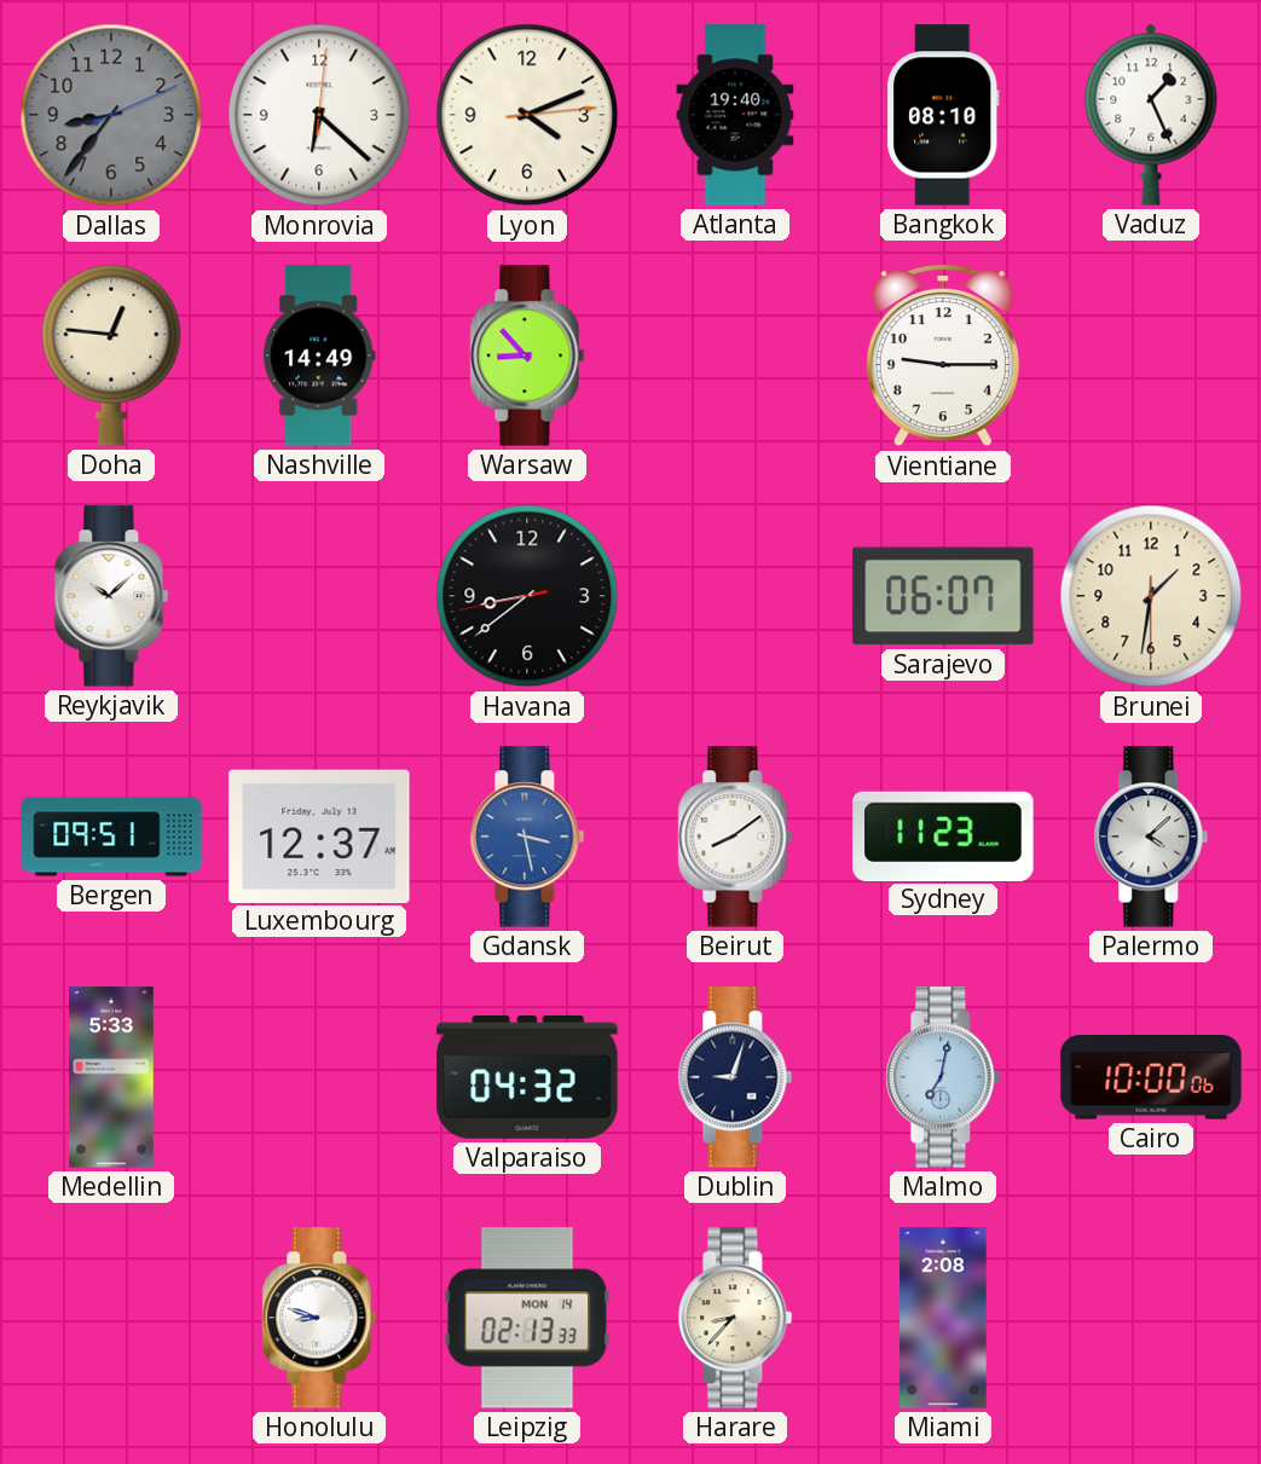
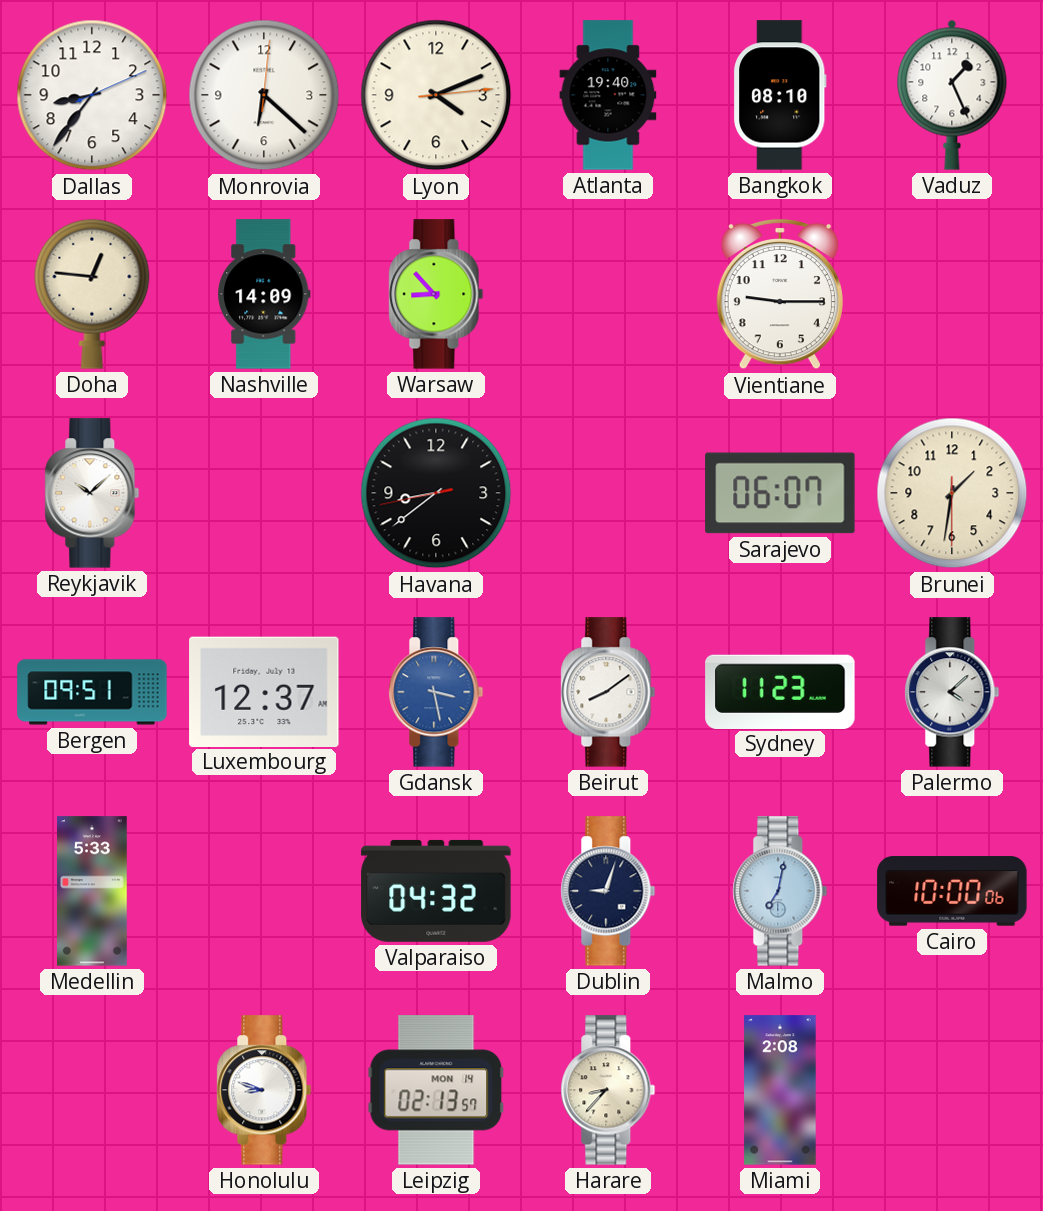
Dallas dial: grey -> white
Nashville: 14:49 -> 14:09
Leipzig: 02:13:33 -> 02:13:57
